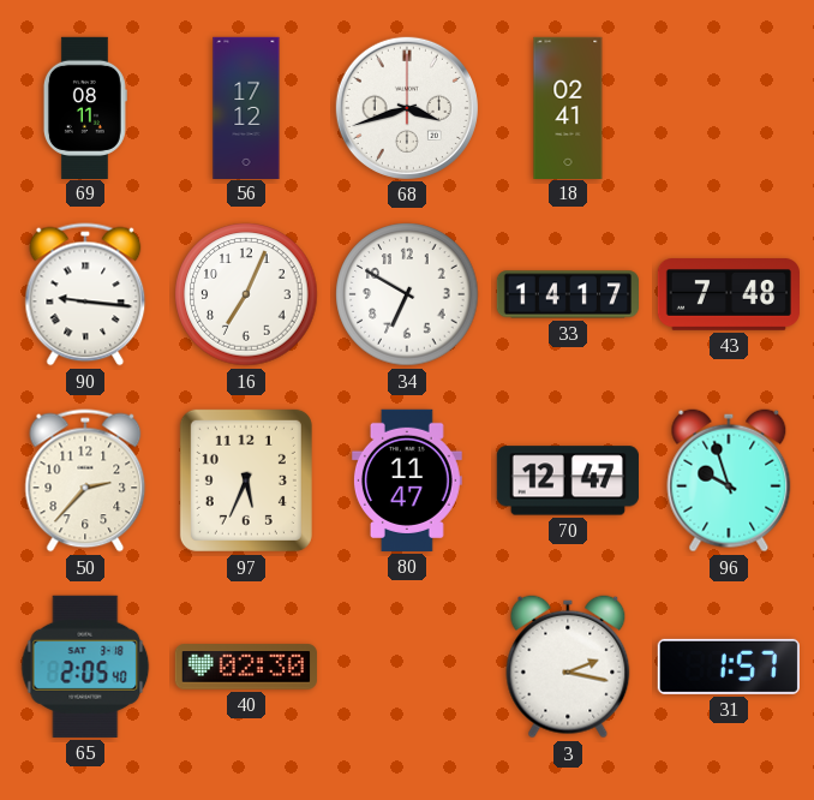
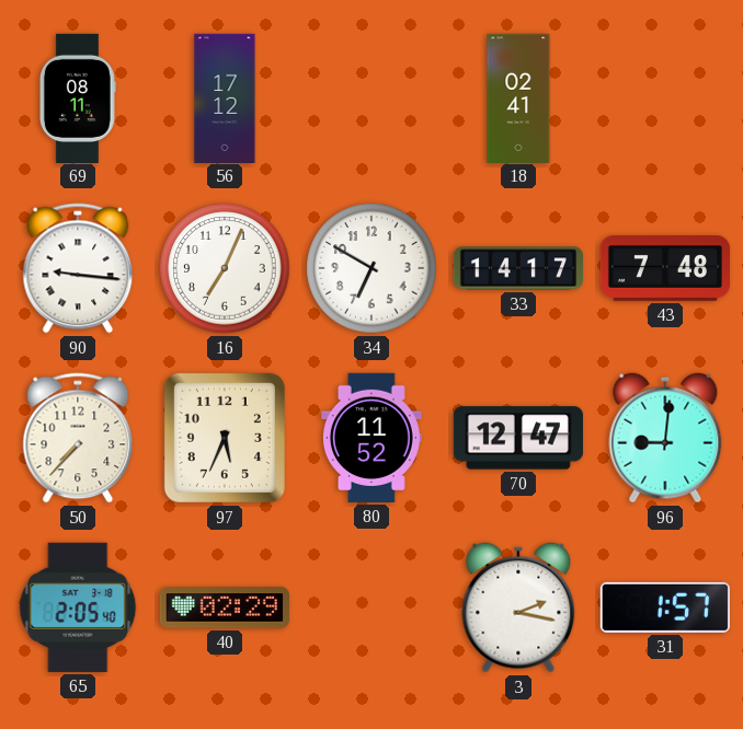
68: 3:42 -> none
50: 2:37 -> 7:37
80: 11:47 -> 11:52
96: 9:57 -> 9:01
40: 02:30 -> 02:29
